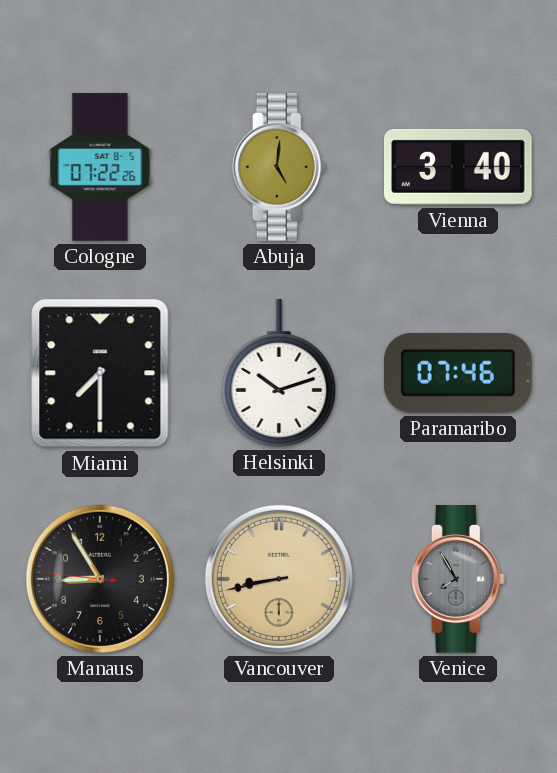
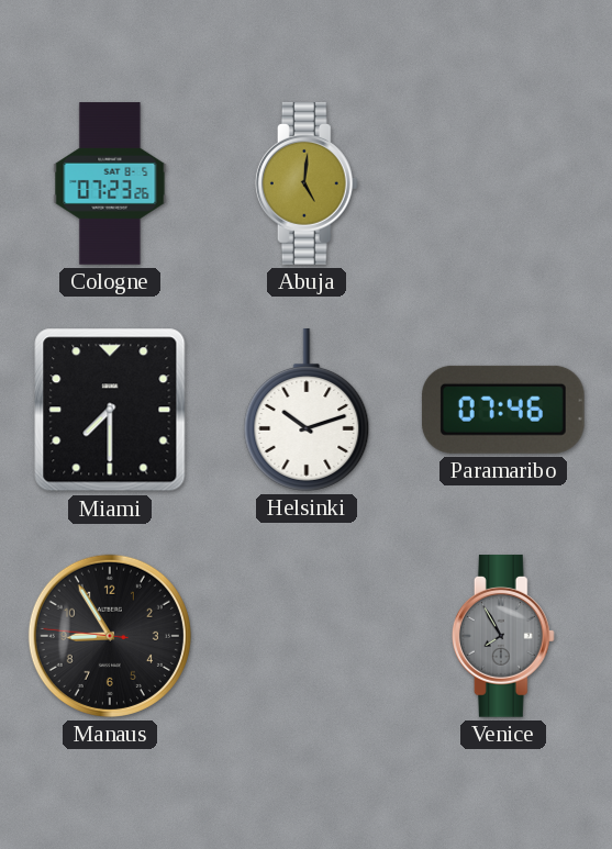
Cologne: 07:22 -> 07:23
Vienna: 3:40 -> none
Vancouver: 8:43 -> none
